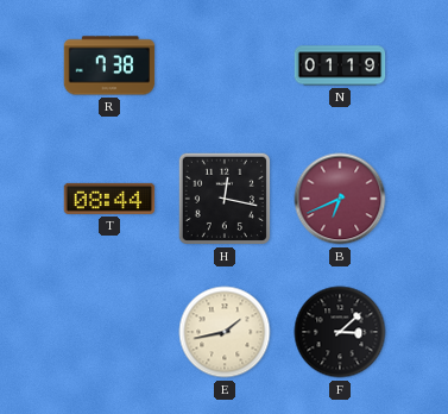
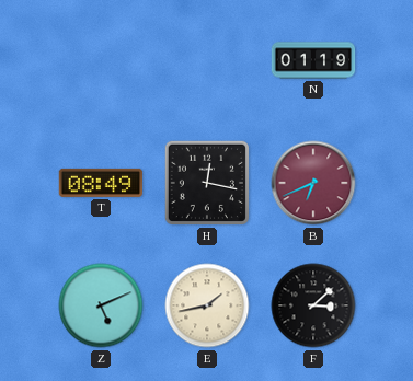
R: 7:38 -> none
T: 08:44 -> 08:49
Z: none -> 5:11
